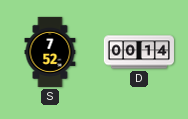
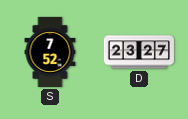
D: 00:14 -> 23:27
